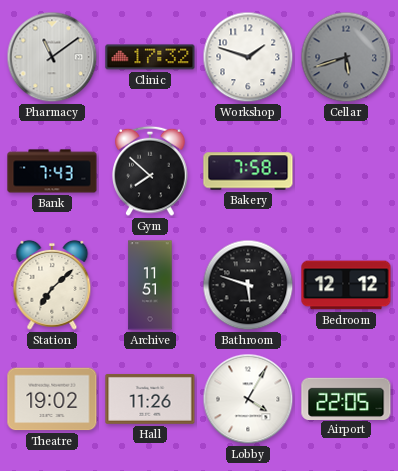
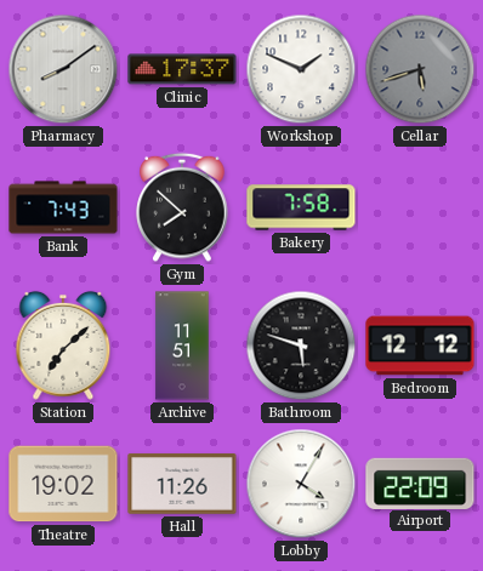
Pharmacy: 11:09 -> 8:09
Clinic: 17:32 -> 17:37
Workshop: 1:48 -> 1:49
Airport: 22:05 -> 22:09
